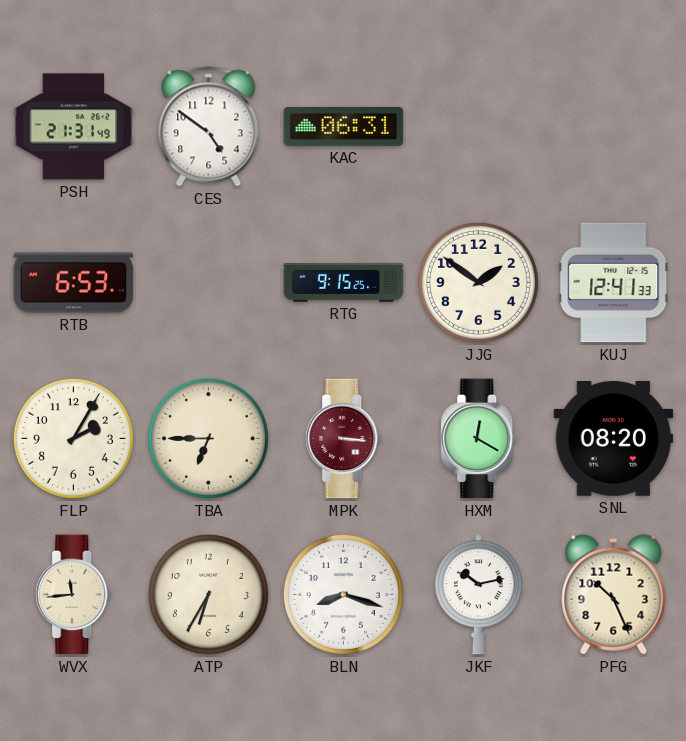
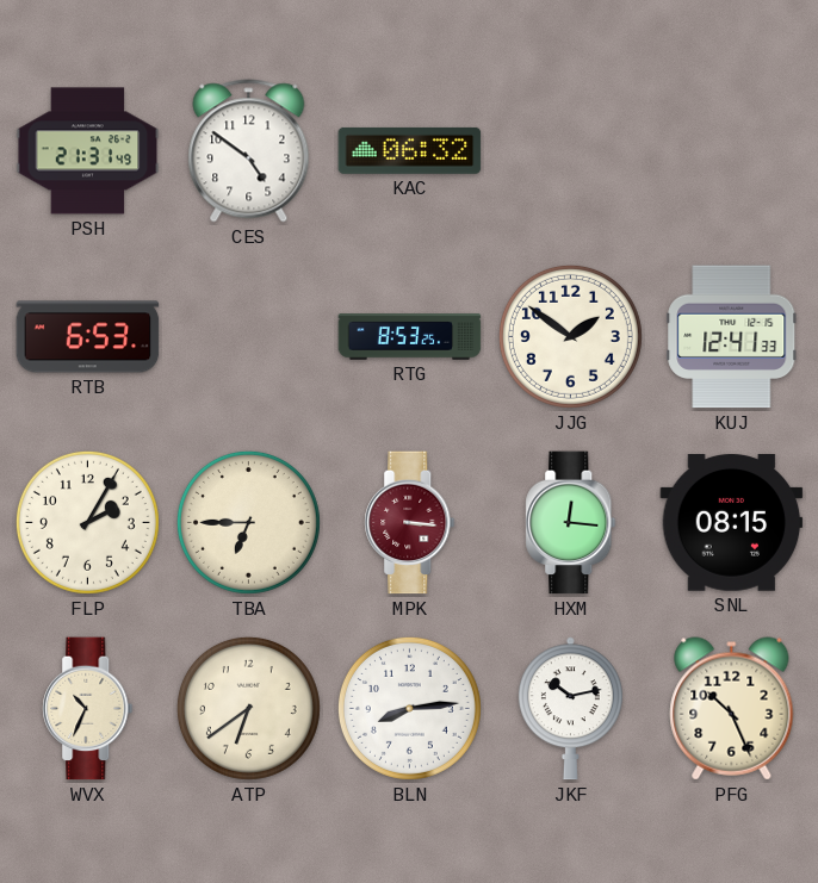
KAC: 06:31 -> 06:32
RTG: 9:15 -> 8:53
HXM: 12:20 -> 12:16
SNL: 08:20 -> 08:15
WVX: 11:44 -> 10:34
ATP: 6:35 -> 6:39
BLN: 8:18 -> 8:14
